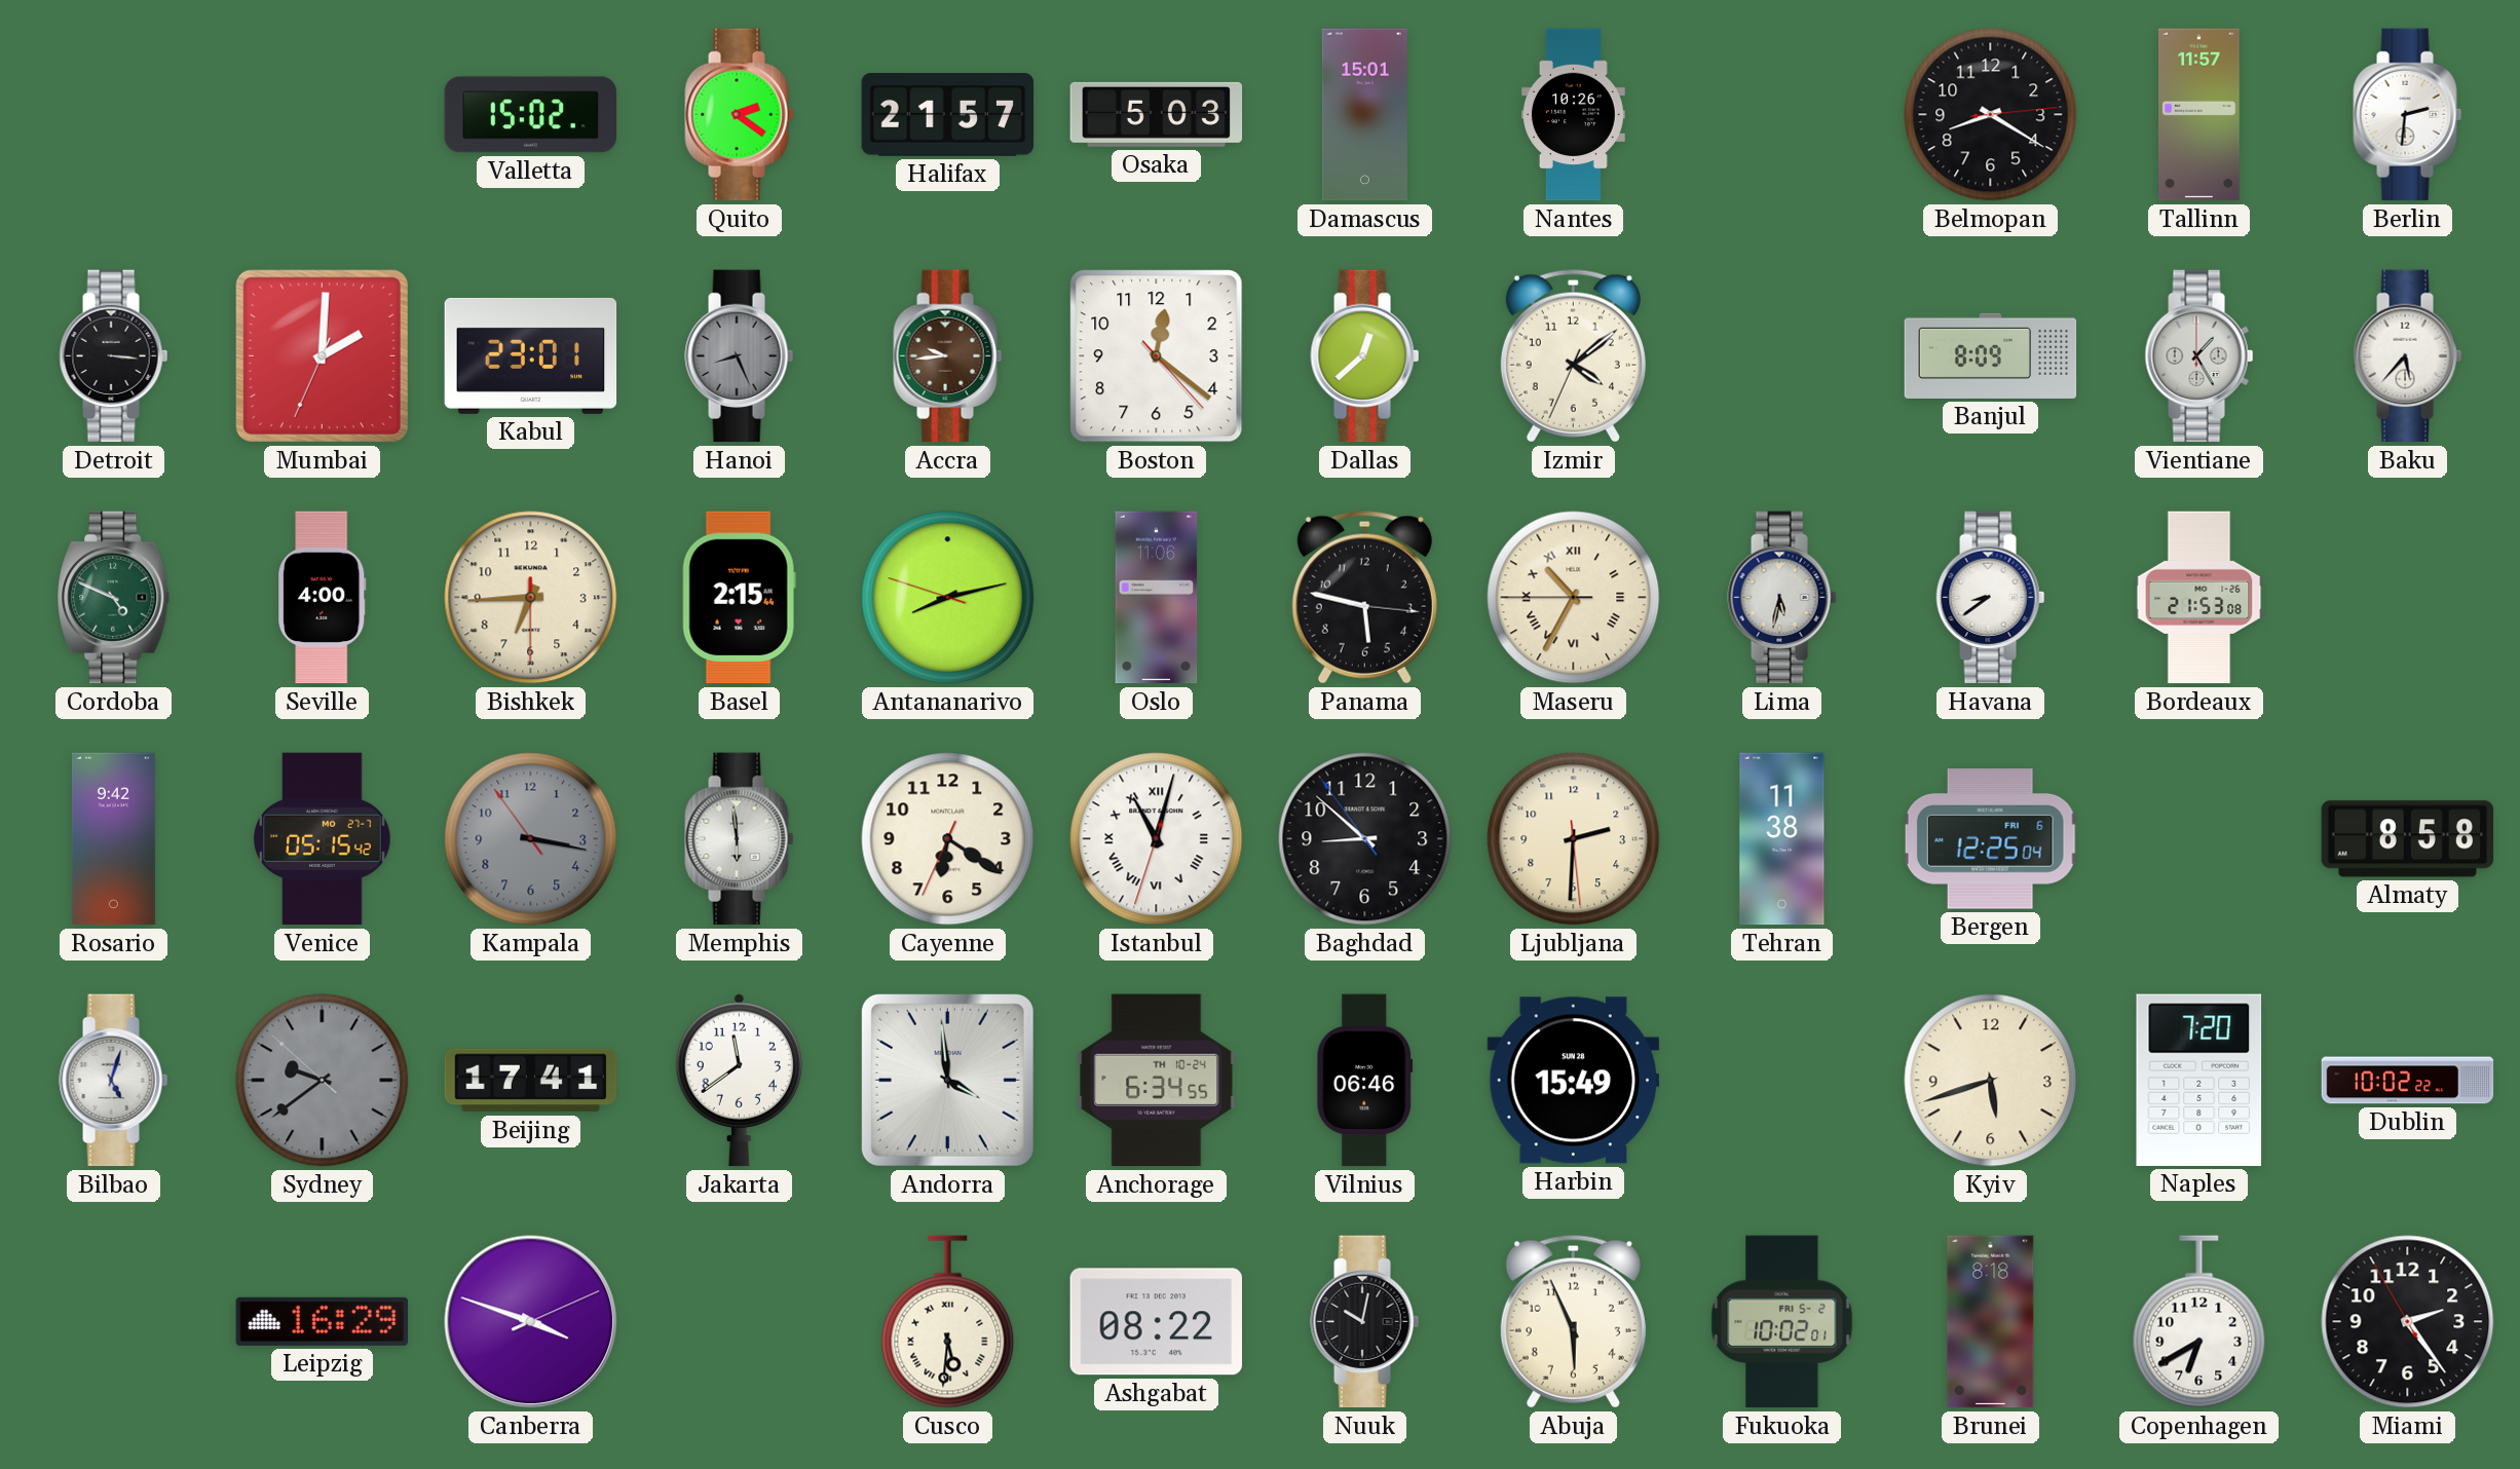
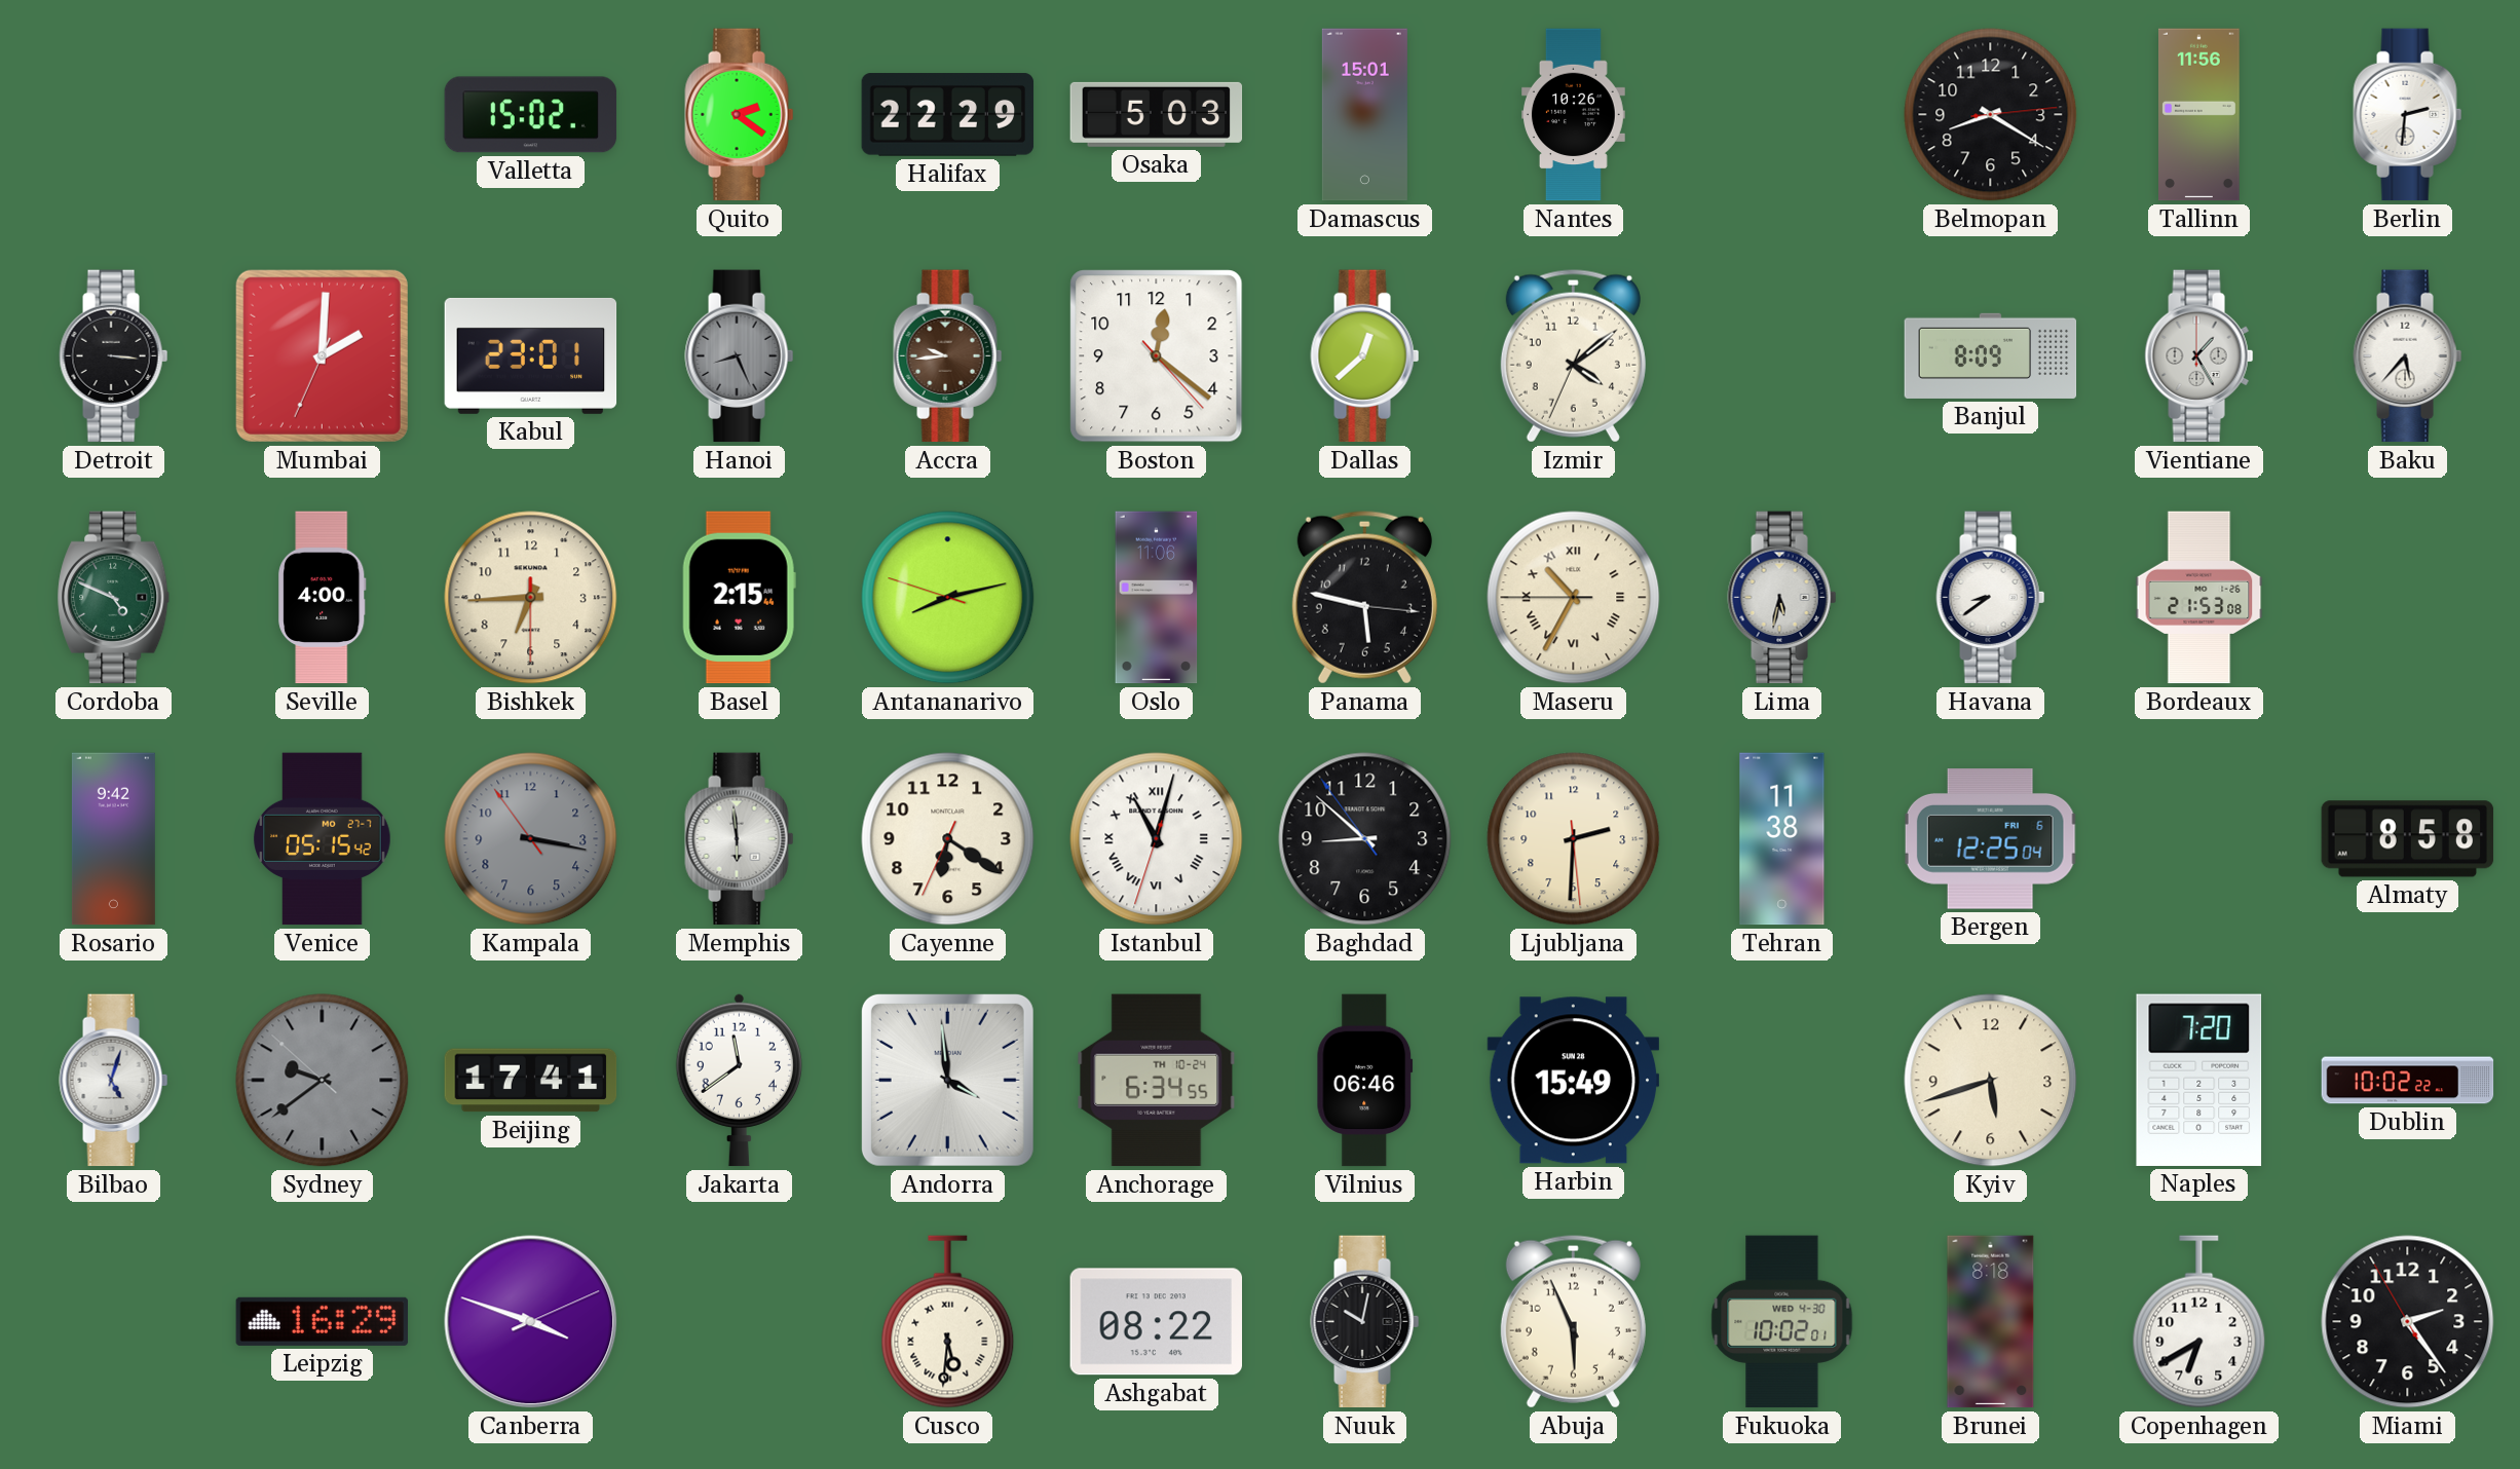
Halifax: 21:57 -> 22:29
Tallinn: 11:57 -> 11:56
Fukuoka date: FRI 5-2 -> WED 4-30
